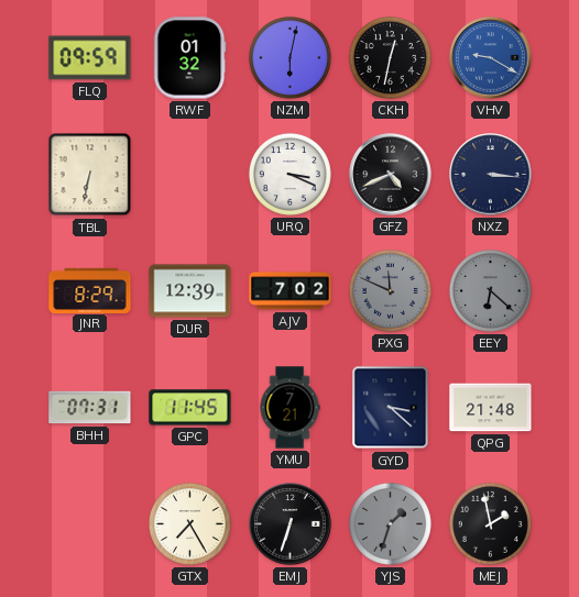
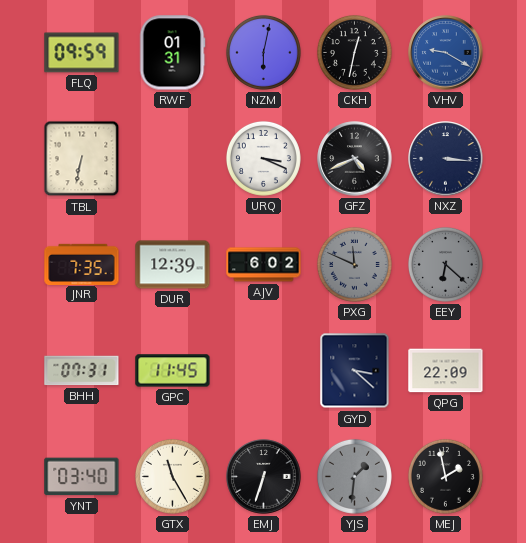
RWF: 01:32 -> 01:31
JNR: 8:29 -> 7:35
AJV: 7:02 -> 6:02
YMU: 7:21 -> none
QPG: 21:48 -> 22:09
YNT: none -> 03:40
GTX: 7:25 -> 11:25
YJS: 1:33 -> 1:31
